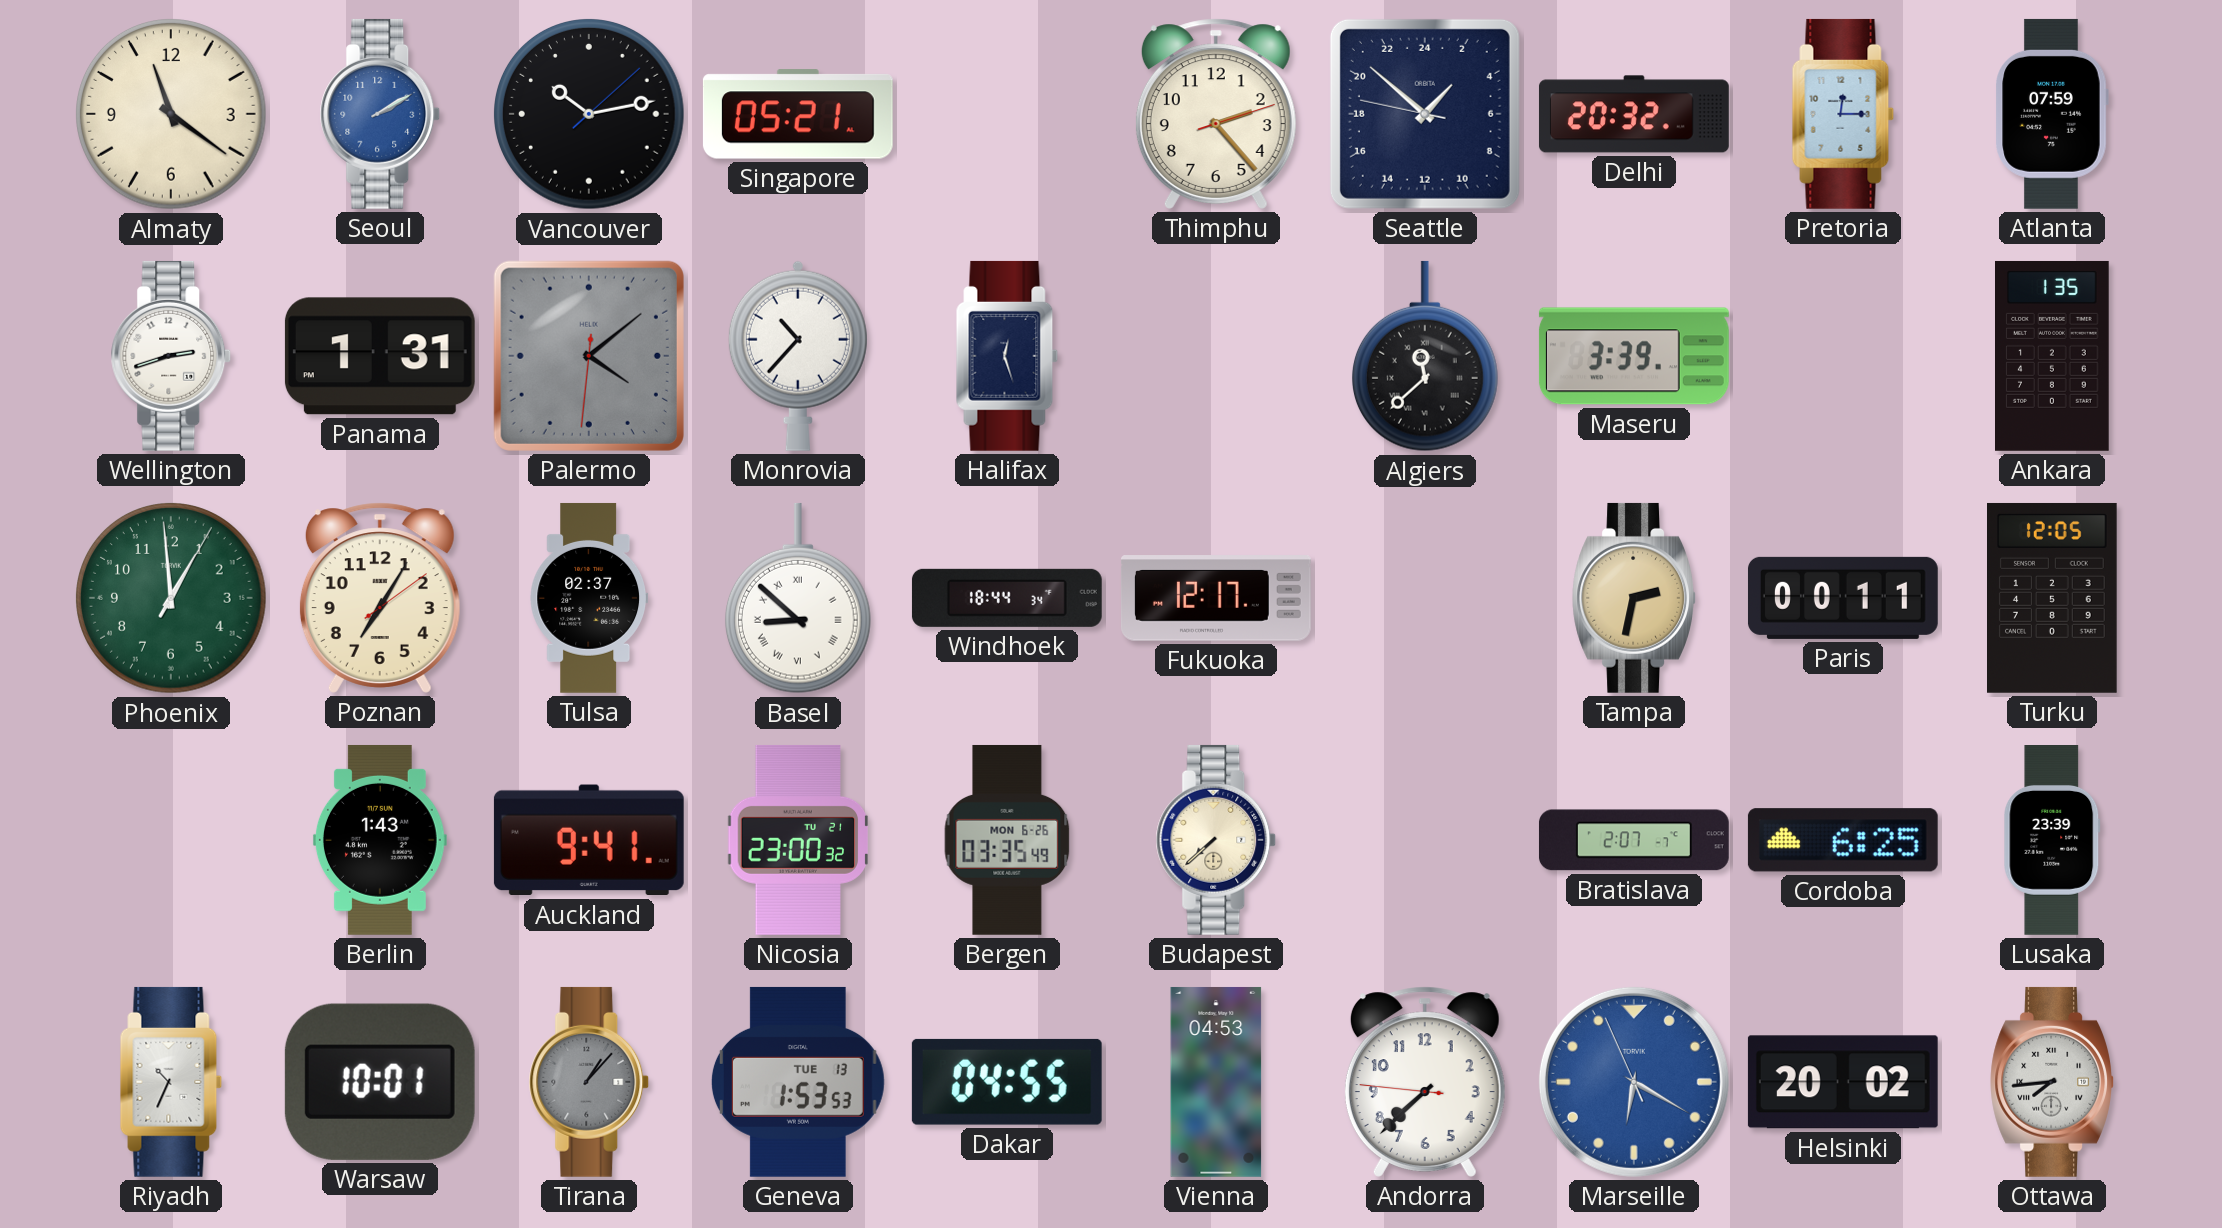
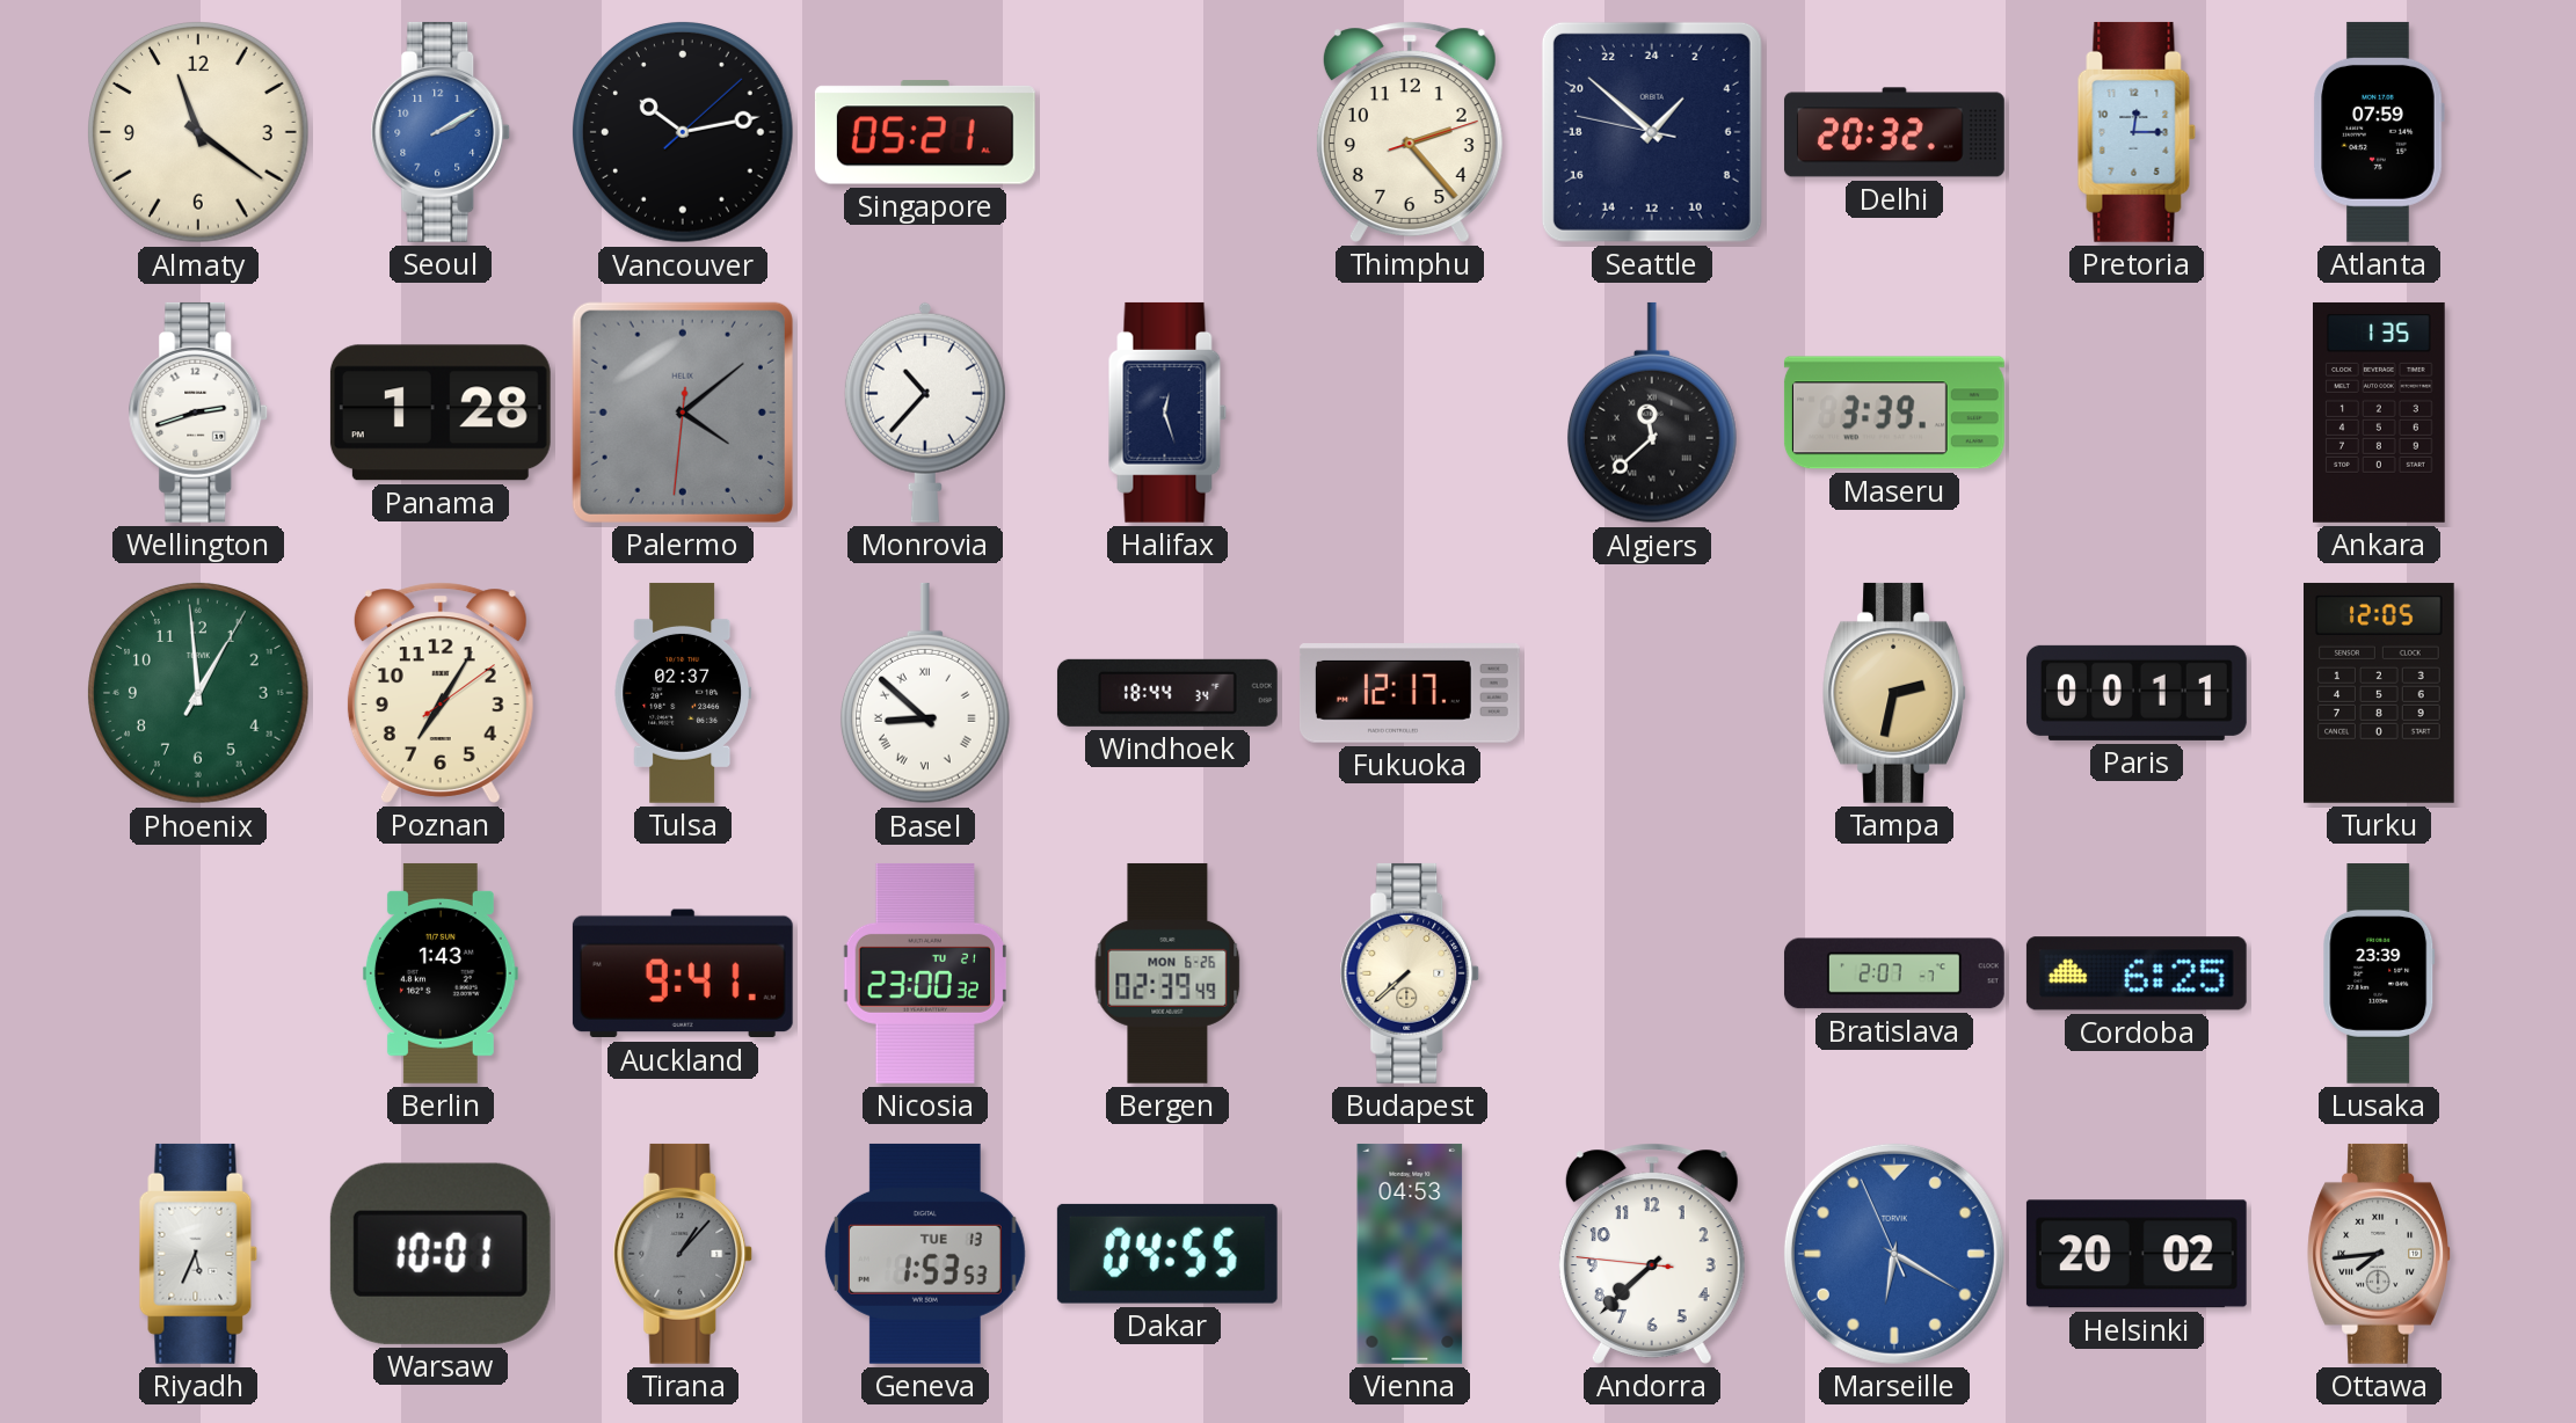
Panama: 1:31 -> 1:28
Bergen: 03:35 -> 02:39
Riyadh: 10:34 -> 5:34
